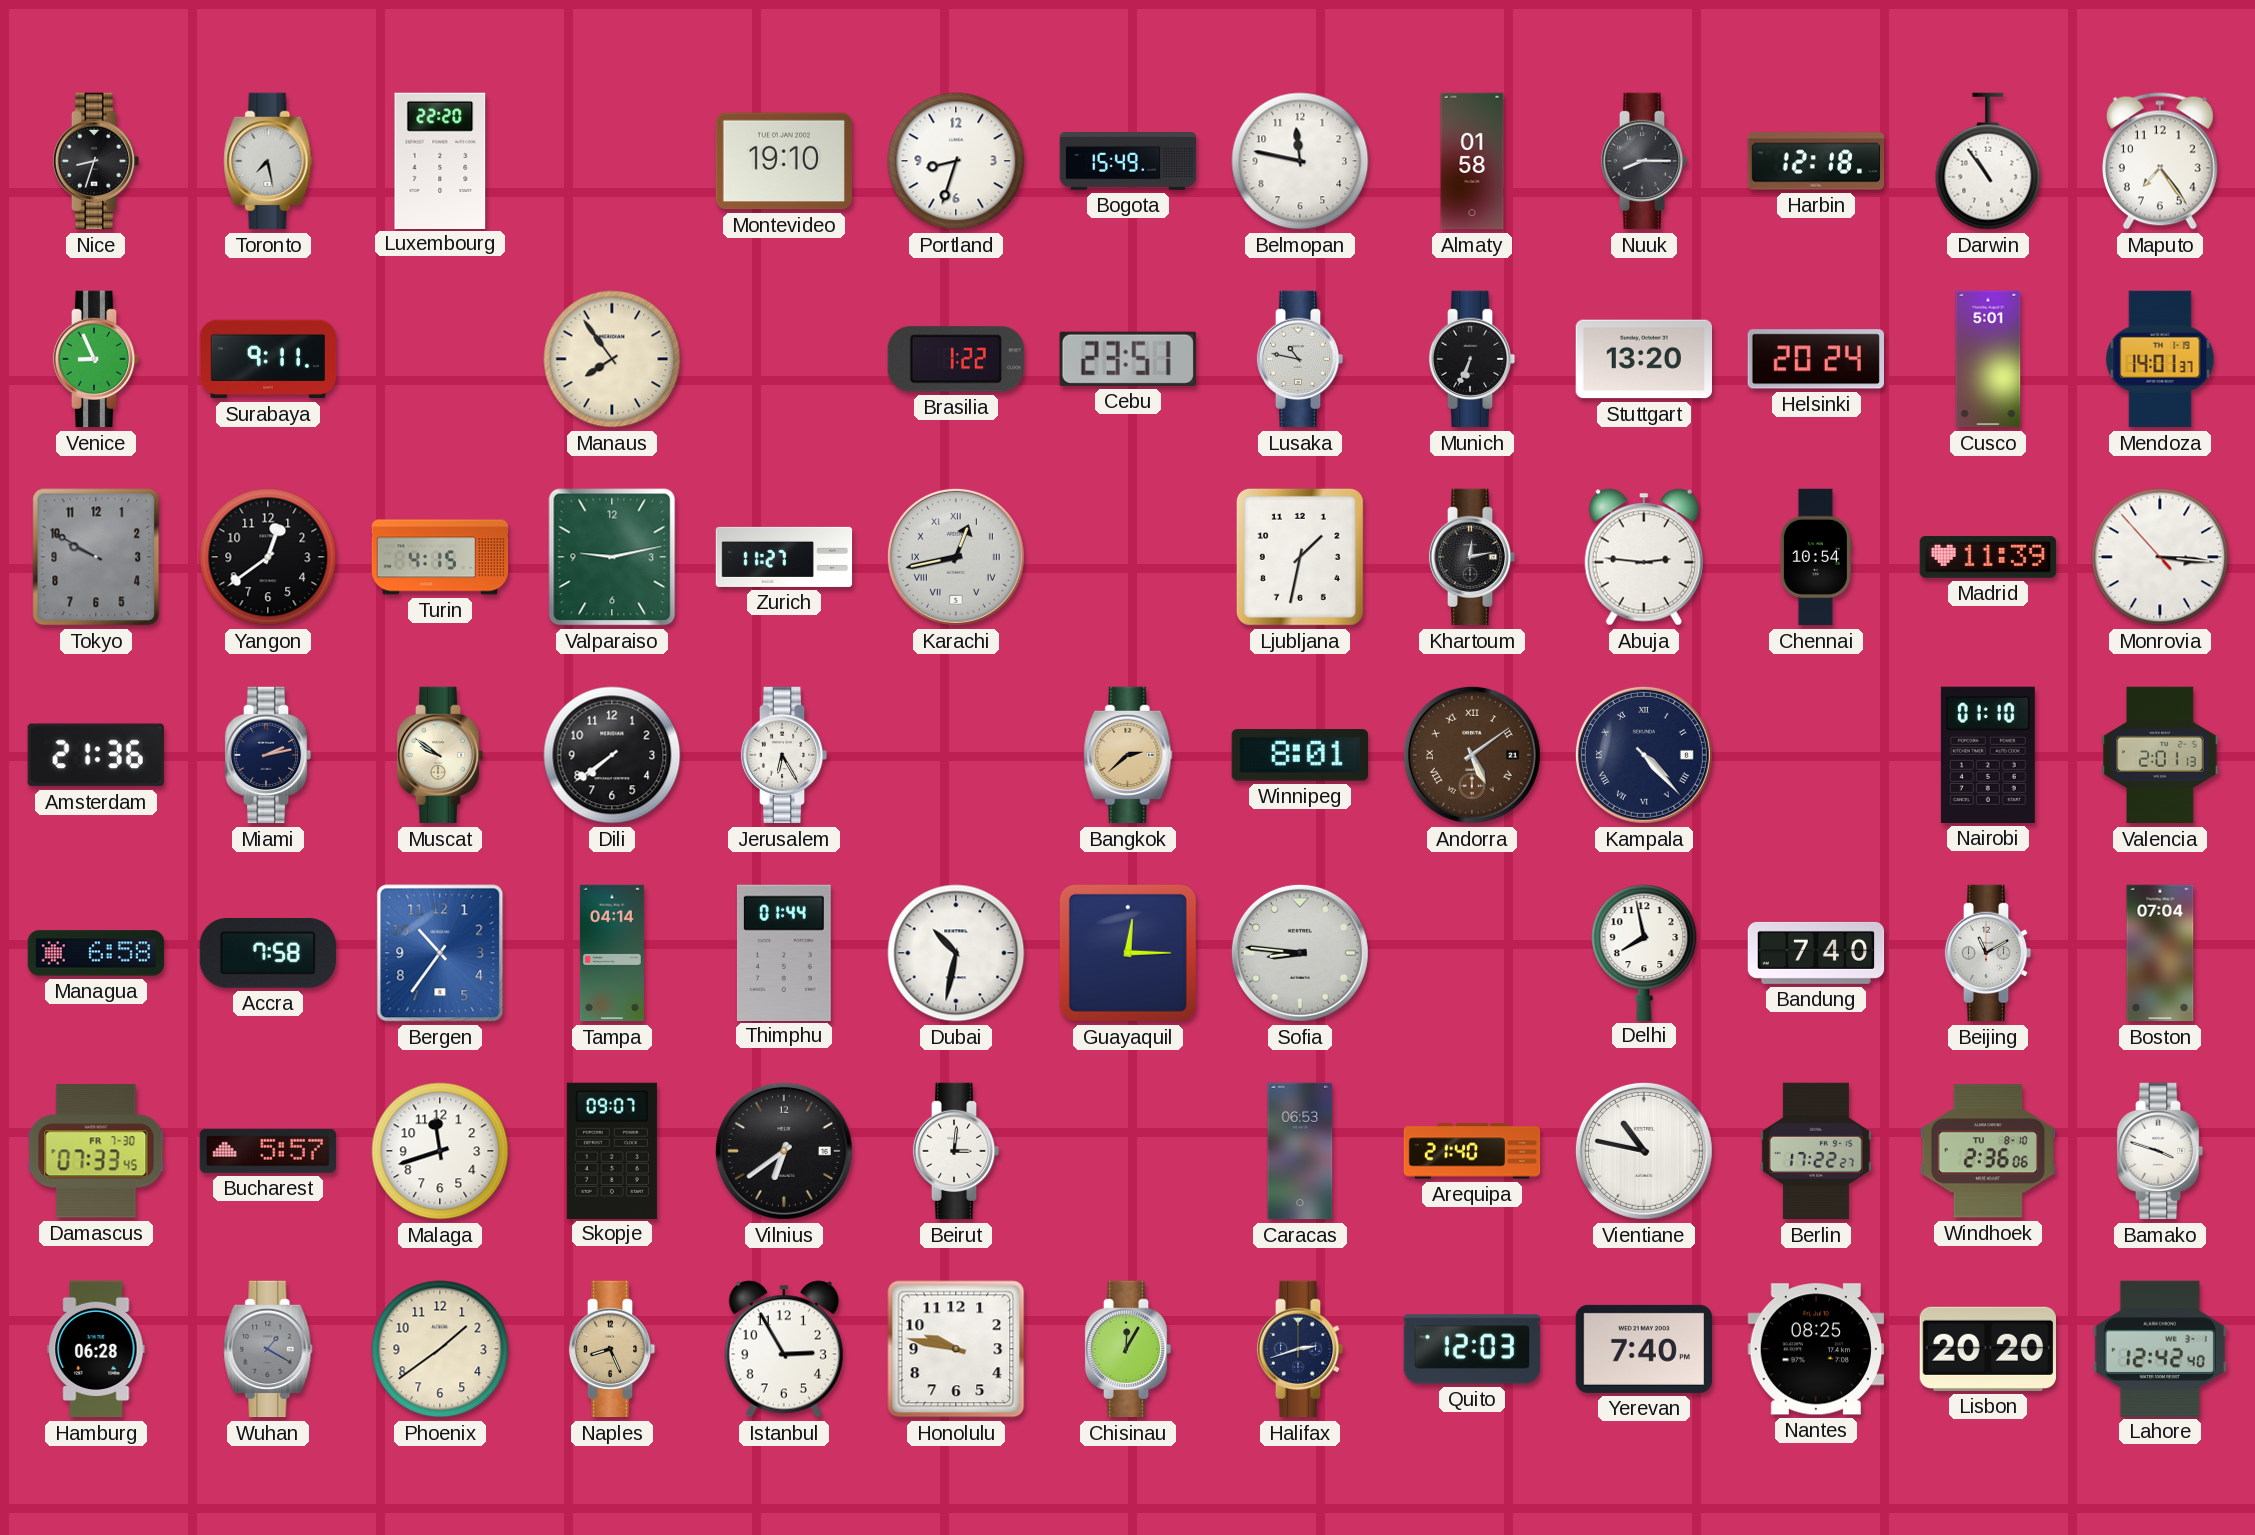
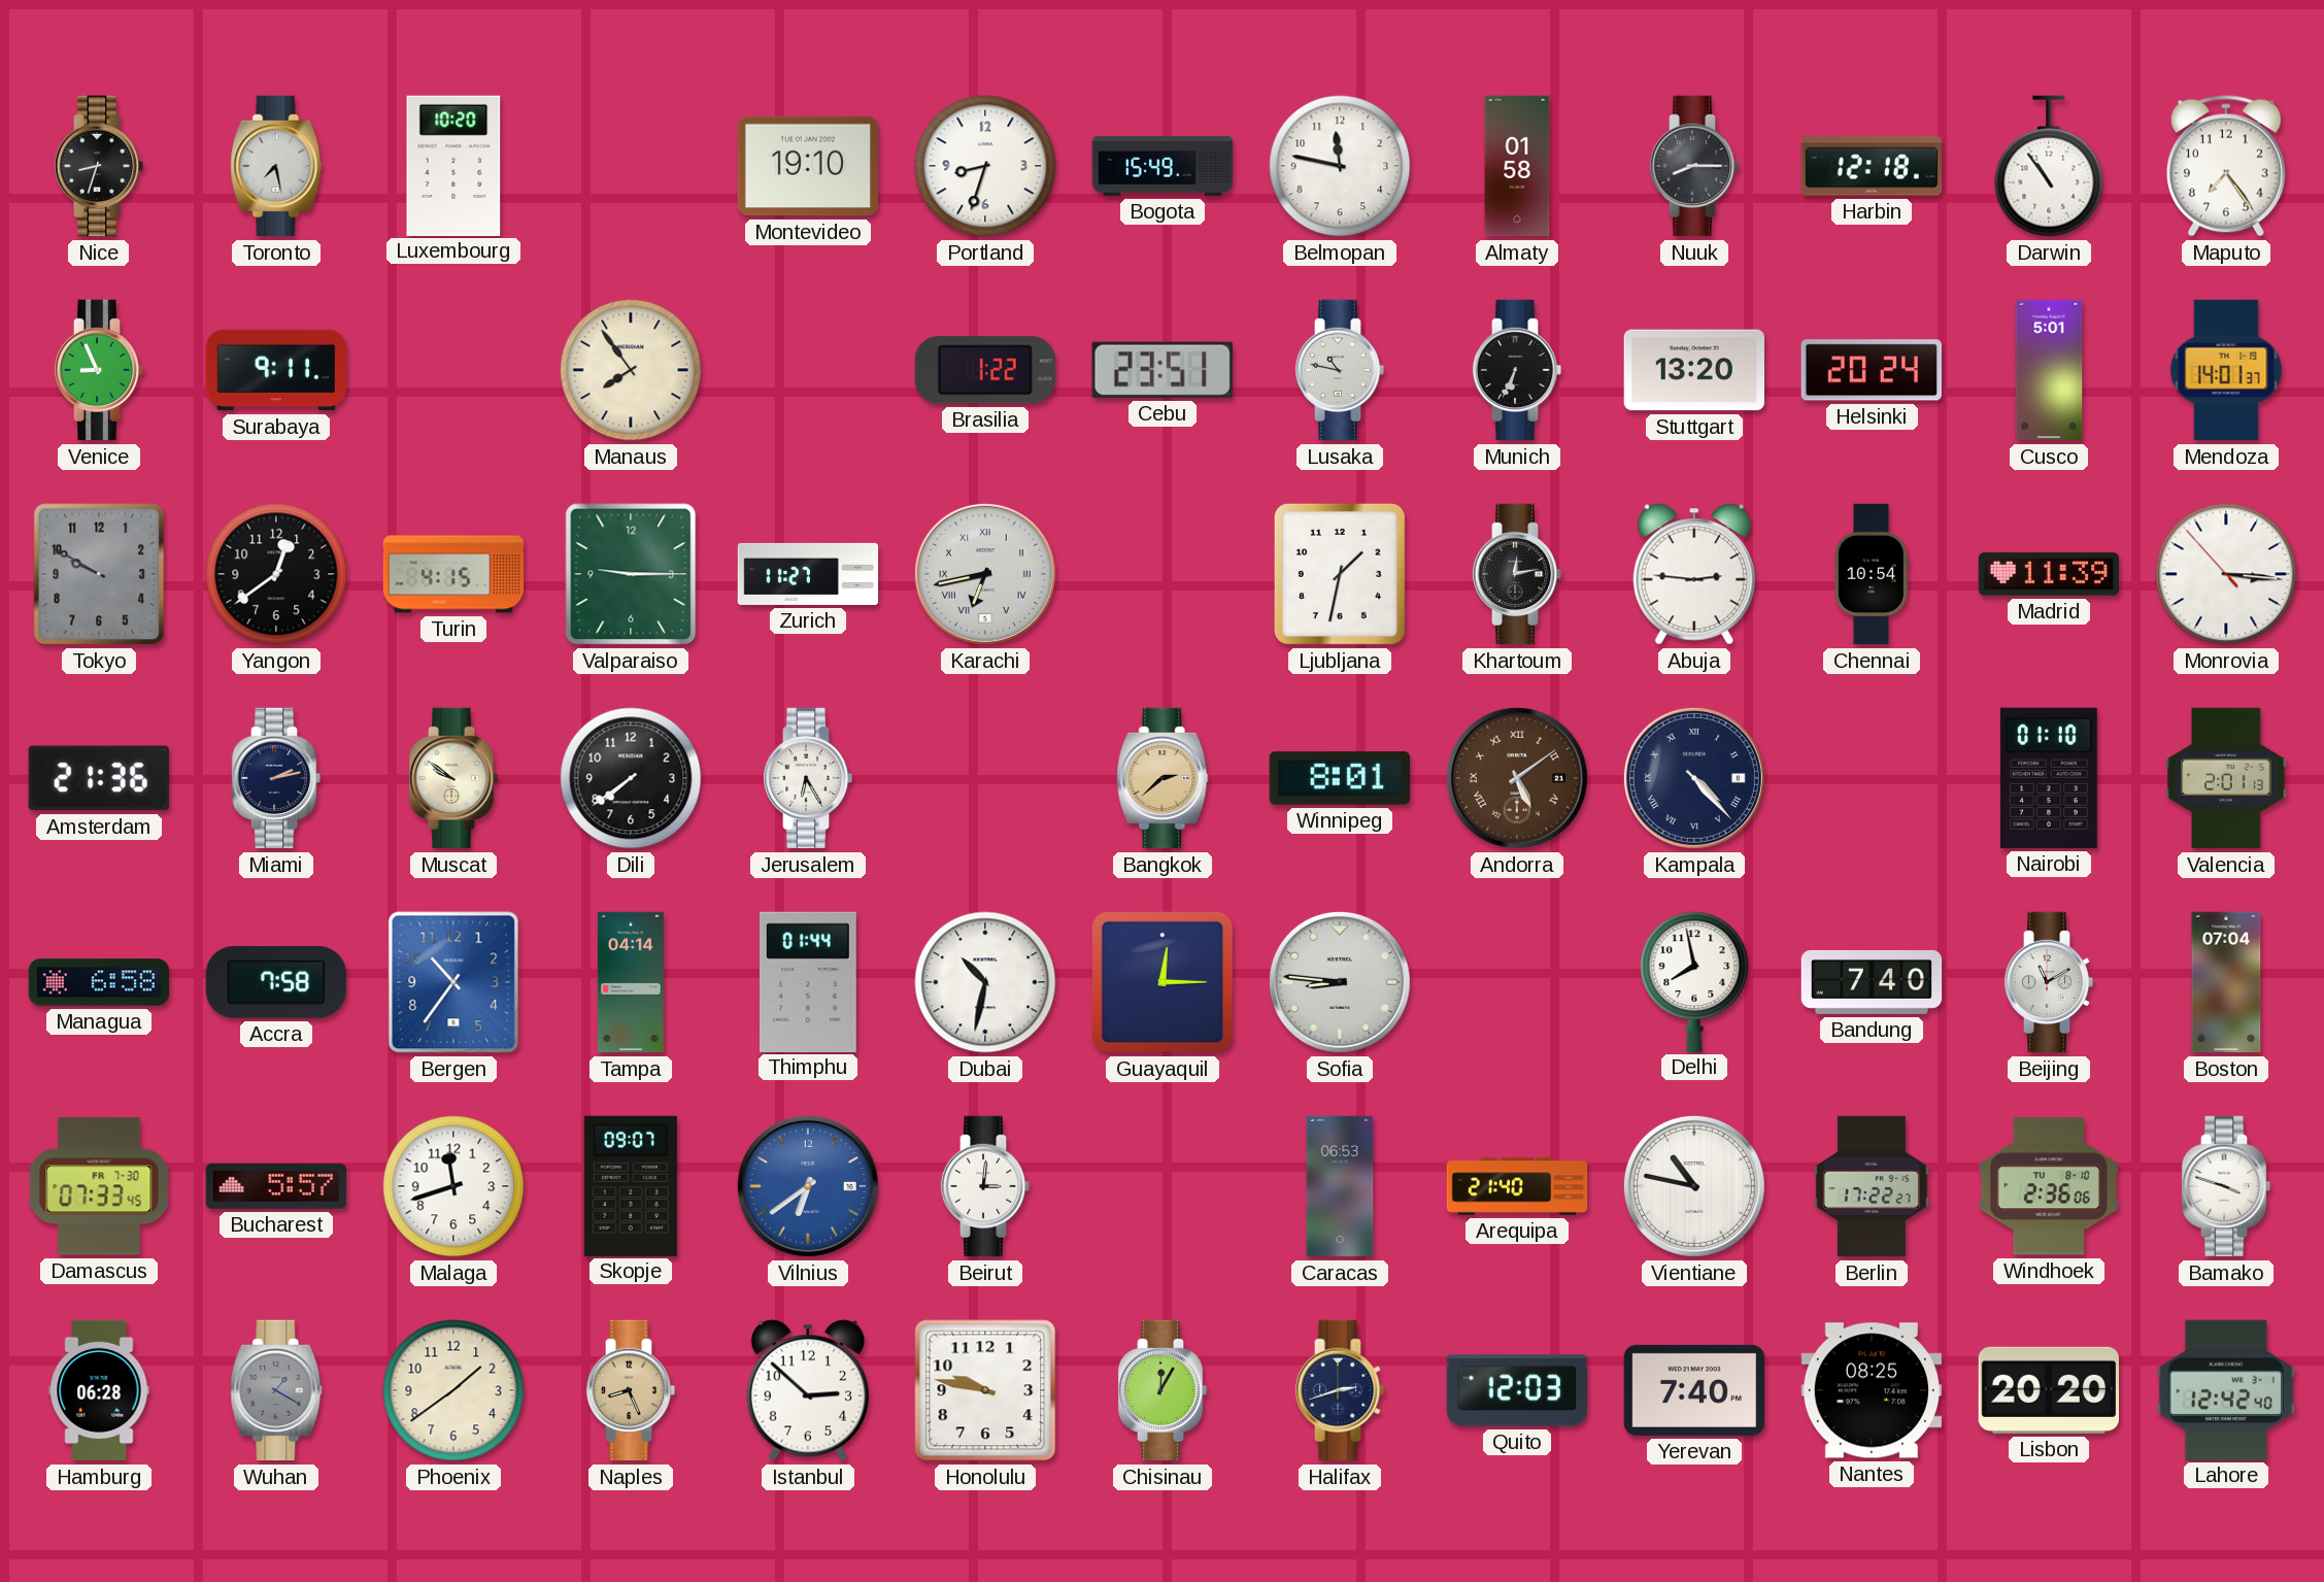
Luxembourg: 22:20 -> 10:20
Valparaiso: 9:13 -> 9:15
Karachi: 12:43 -> 6:43
Vilnius dial: black -> blue
Istanbul: 2:55 -> 2:52
